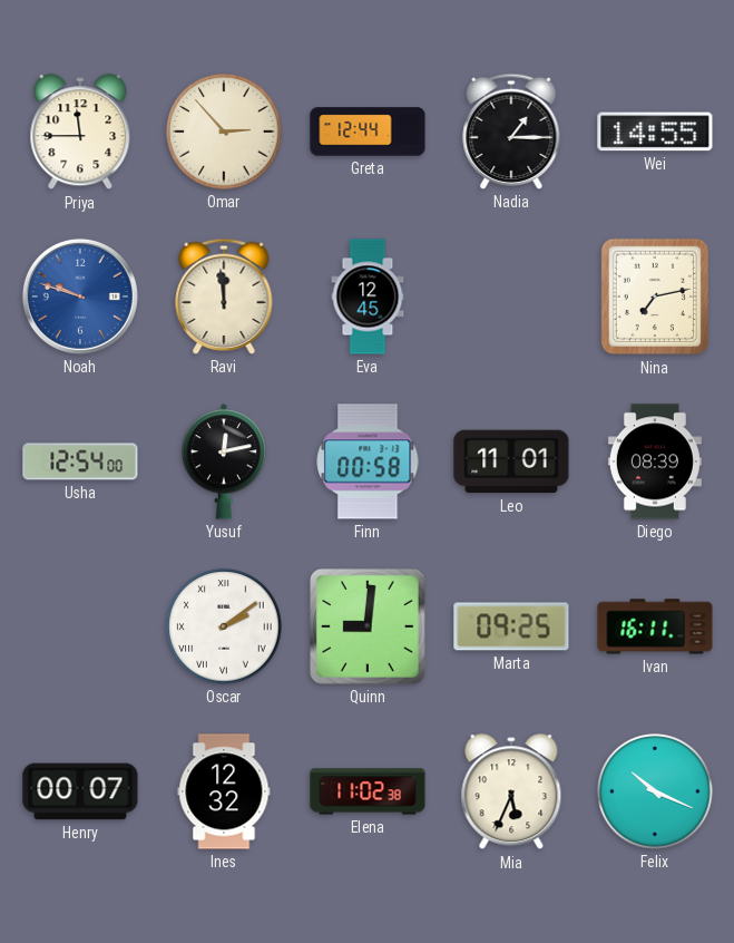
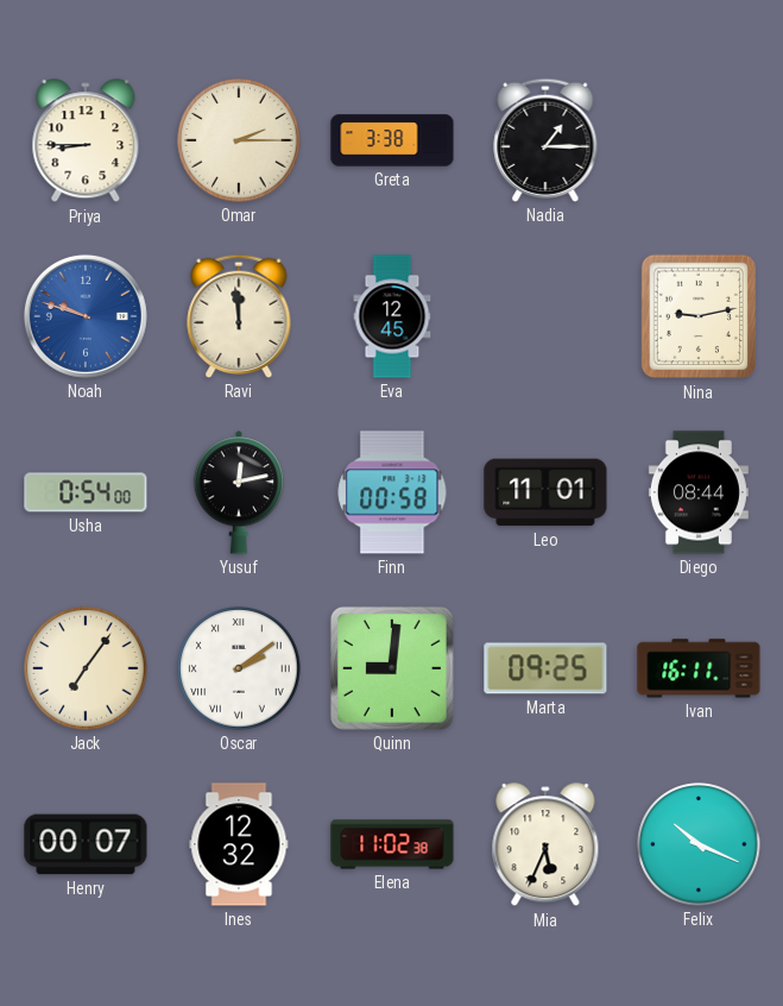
Priya: 11:45 -> 8:45
Omar: 2:53 -> 2:15
Greta: 12:44 -> 3:38
Wei: 14:55 -> none
Nina: 7:13 -> 9:13
Usha: 12:54 -> 0:54
Diego: 08:39 -> 08:44
Jack: none -> 7:06
